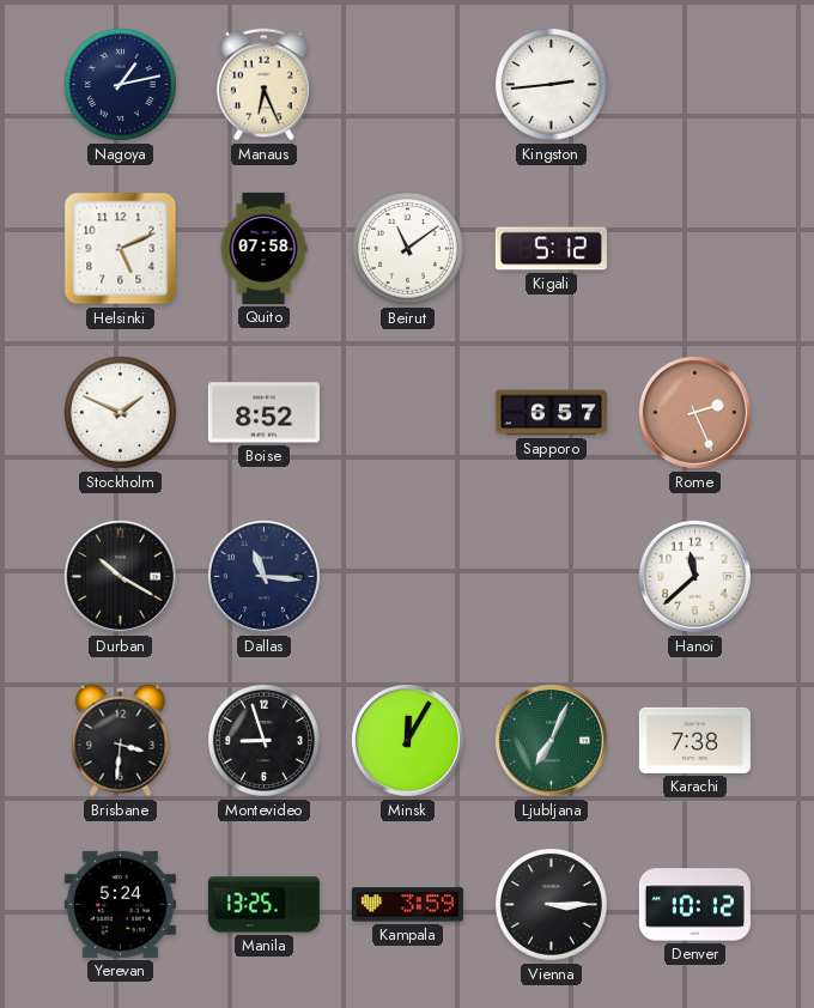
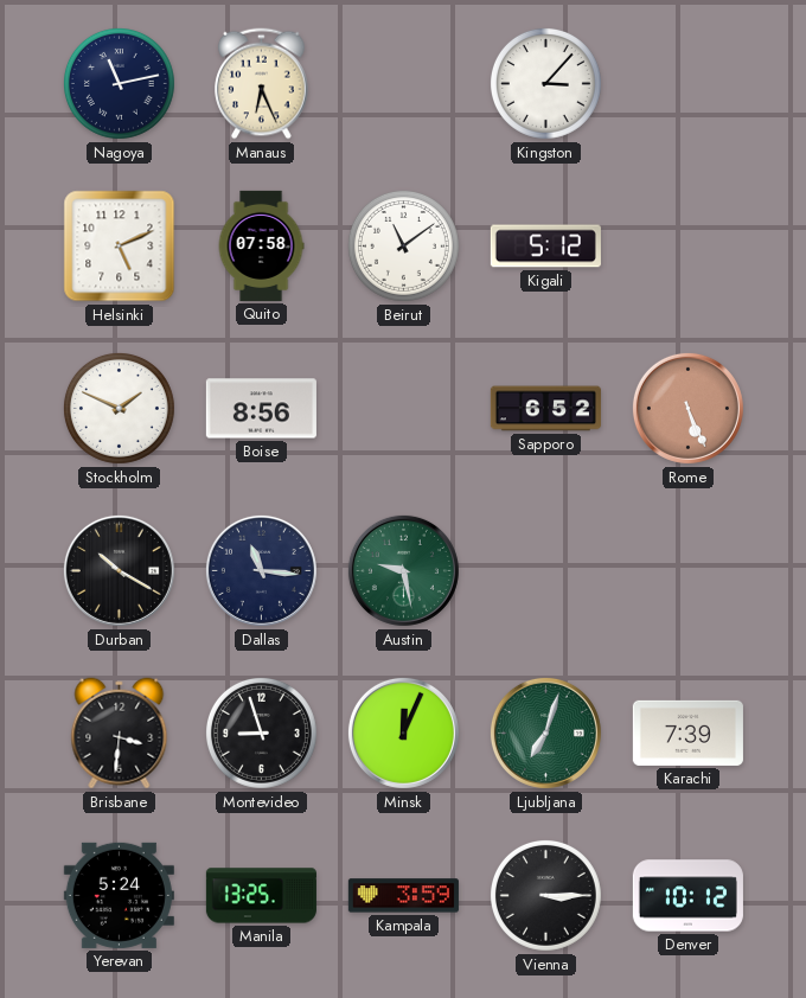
Nagoya: 1:13 -> 11:13
Kingston: 2:44 -> 3:07
Boise: 8:52 -> 8:56
Sapporo: 6:57 -> 6:52
Rome: 2:26 -> 5:26
Austin: none -> 9:28
Hanoi: 11:38 -> none
Minsk: 12:05 -> 12:04
Ljubljana: 7:04 -> 7:03
Karachi: 7:38 -> 7:39
